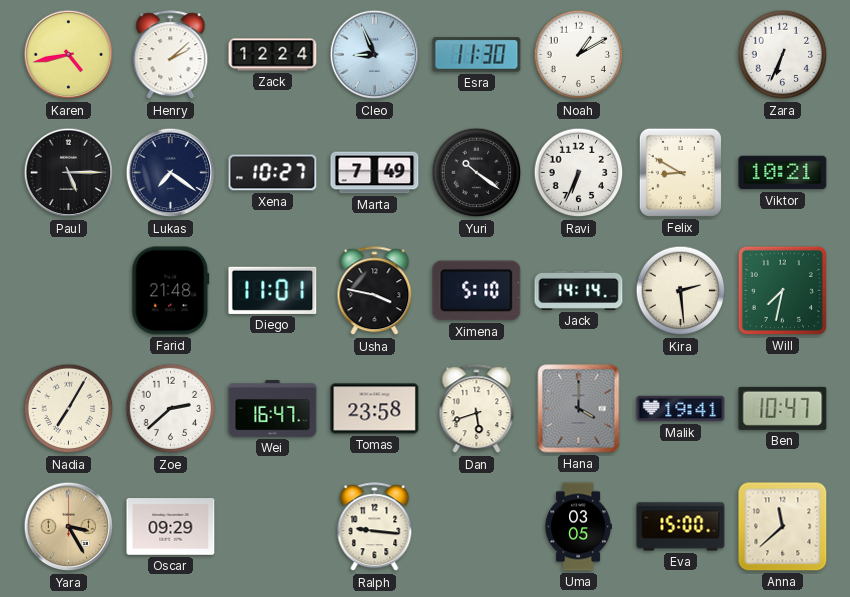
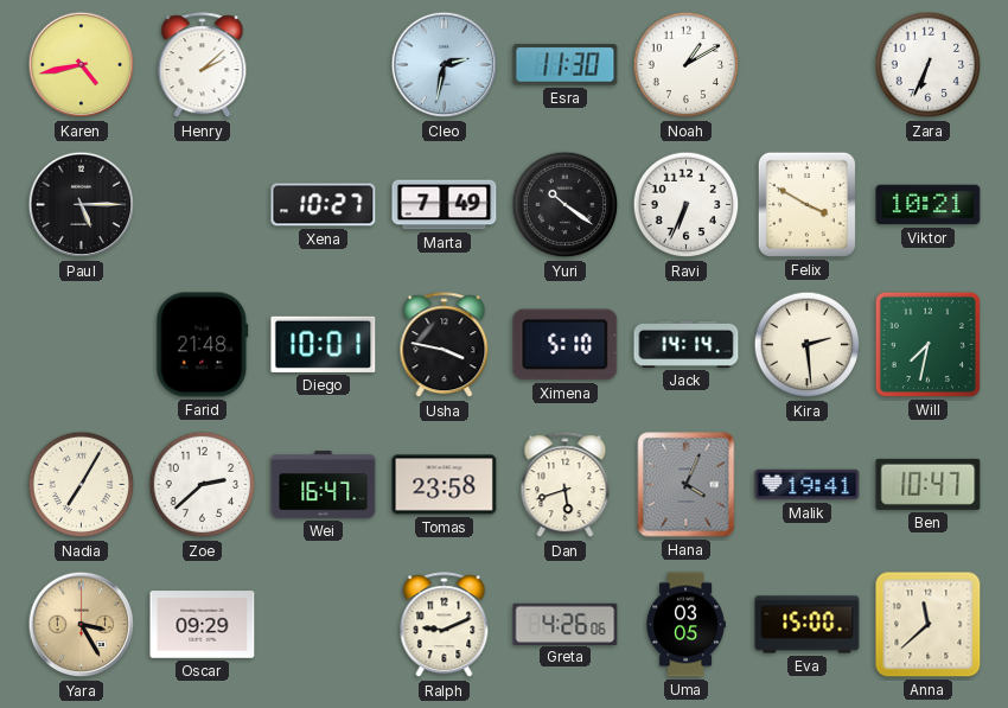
Zack: 12:24 -> none
Cleo: 8:56 -> 2:32
Lukas: 7:21 -> none
Felix: 8:50 -> 3:50
Diego: 11:01 -> 10:01
Hana: 4:00 -> 4:04
Ralph: 9:16 -> 9:11
Greta: none -> 4:26
